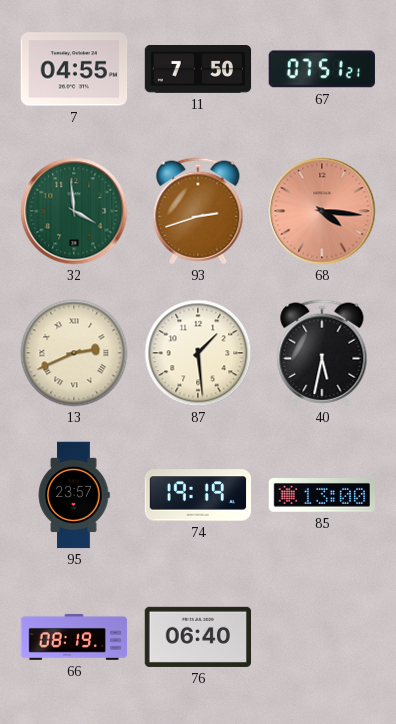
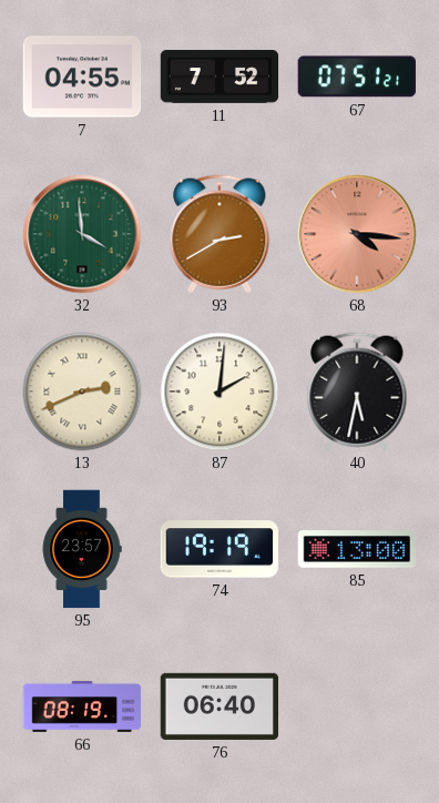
11: 7:50 -> 7:52
93: 2:42 -> 2:40
87: 1:29 -> 2:01
